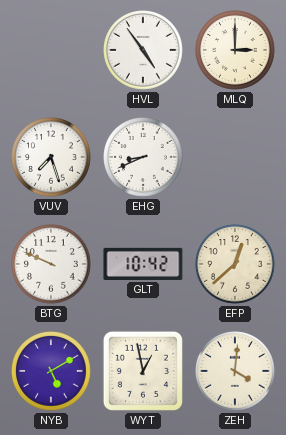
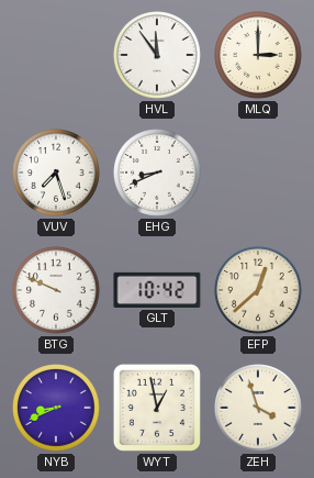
HVL: 4:54 -> 11:54
NYB: 5:10 -> 8:41
ZEH: 4:01 -> 3:57
